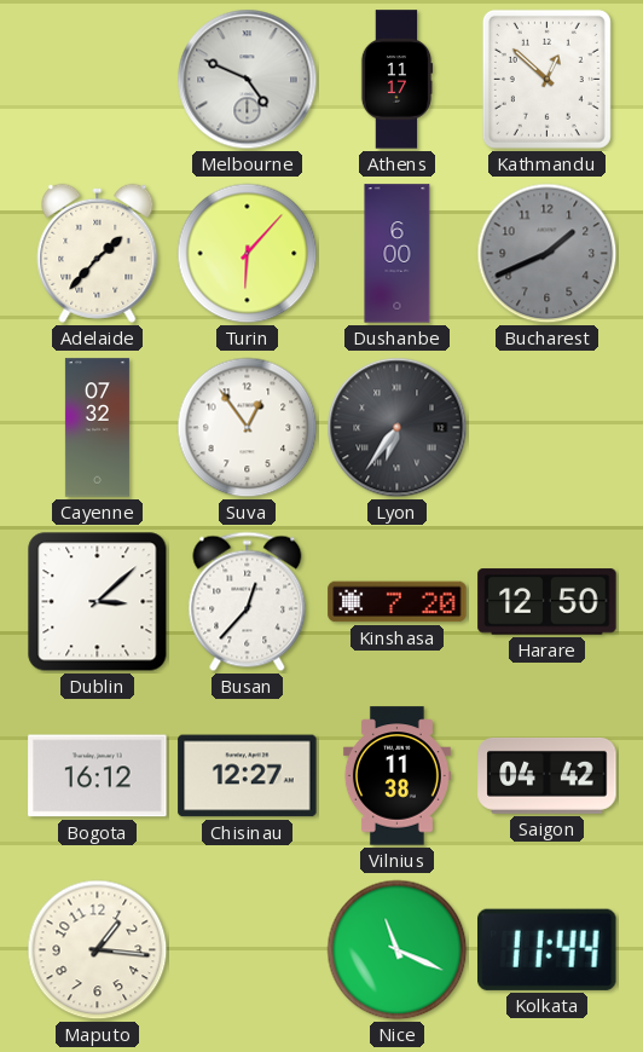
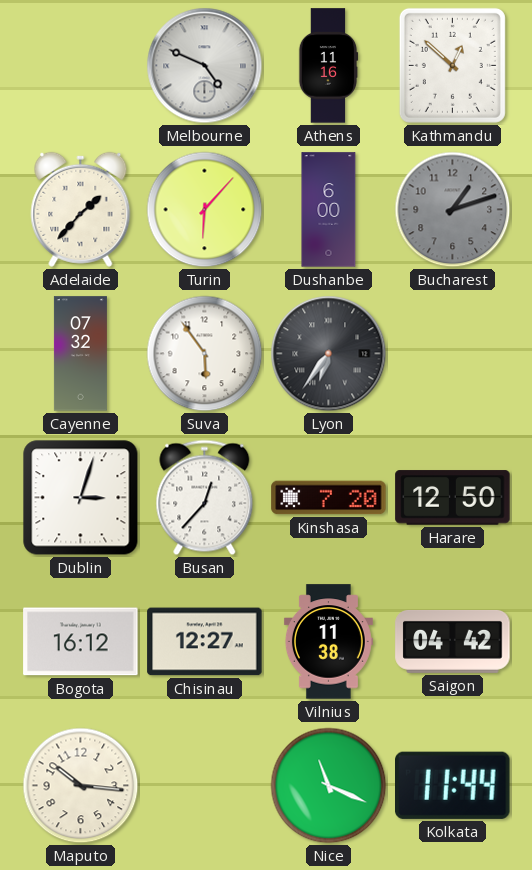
Athens: 11:17 -> 11:16
Bucharest: 1:41 -> 1:12
Suva: 12:54 -> 5:54
Dublin: 3:08 -> 3:03
Maputo: 1:16 -> 10:16
